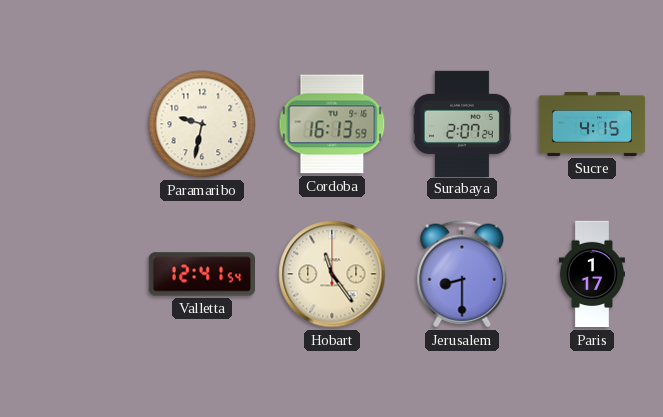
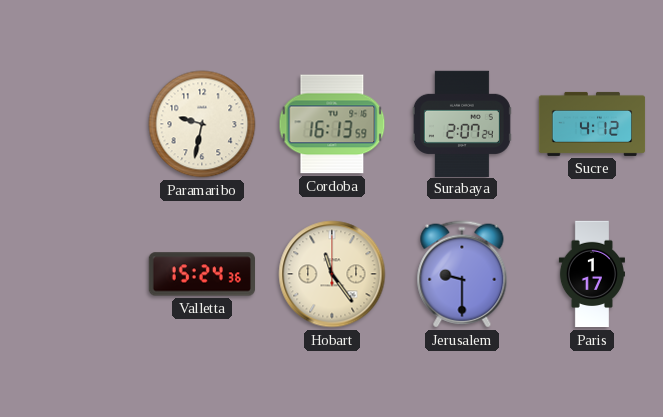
Sucre: 4:15 -> 4:12
Valletta: 12:41 -> 15:24
Jerusalem: 8:30 -> 9:30
